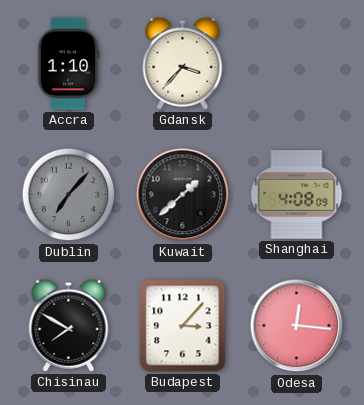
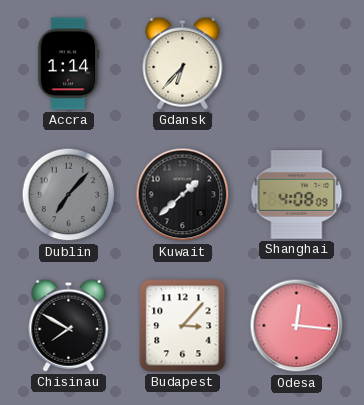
Accra: 1:10 -> 1:14
Gdansk: 3:37 -> 6:37
